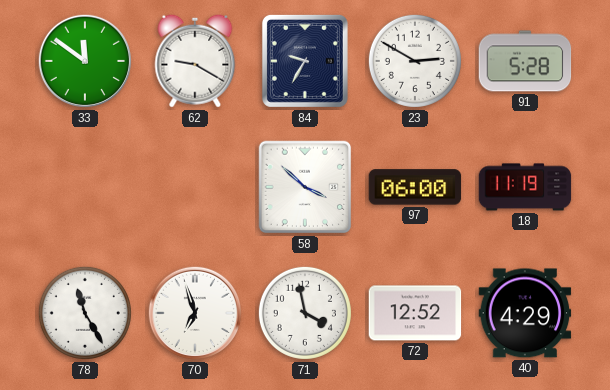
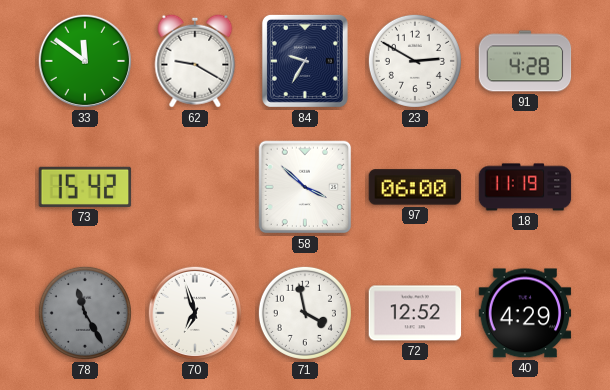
91: 5:28 -> 4:28
73: none -> 15:42
78 dial: white -> grey
